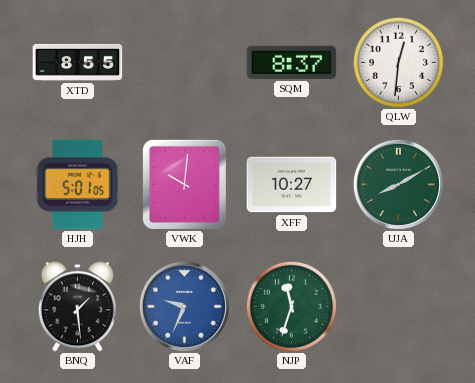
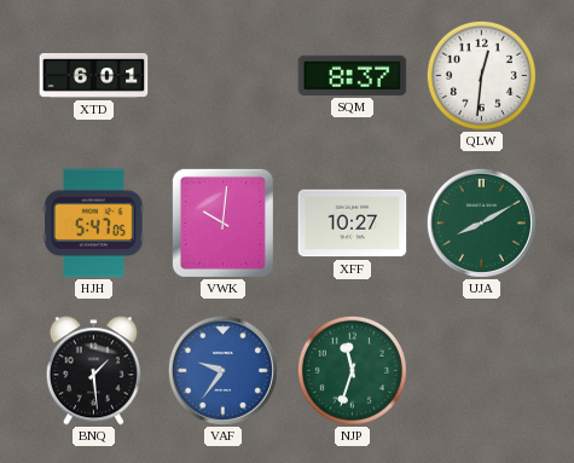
XTD: 8:55 -> 6:01
HJH: 5:01 -> 5:47
VAF: 9:34 -> 9:36
